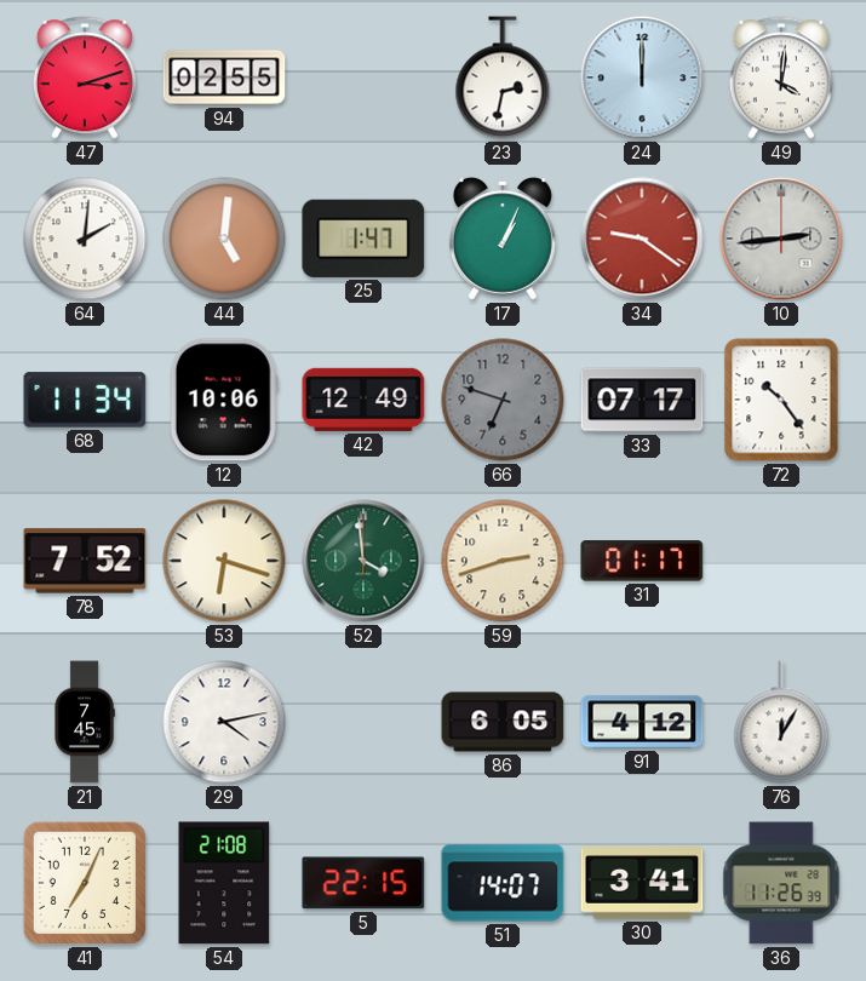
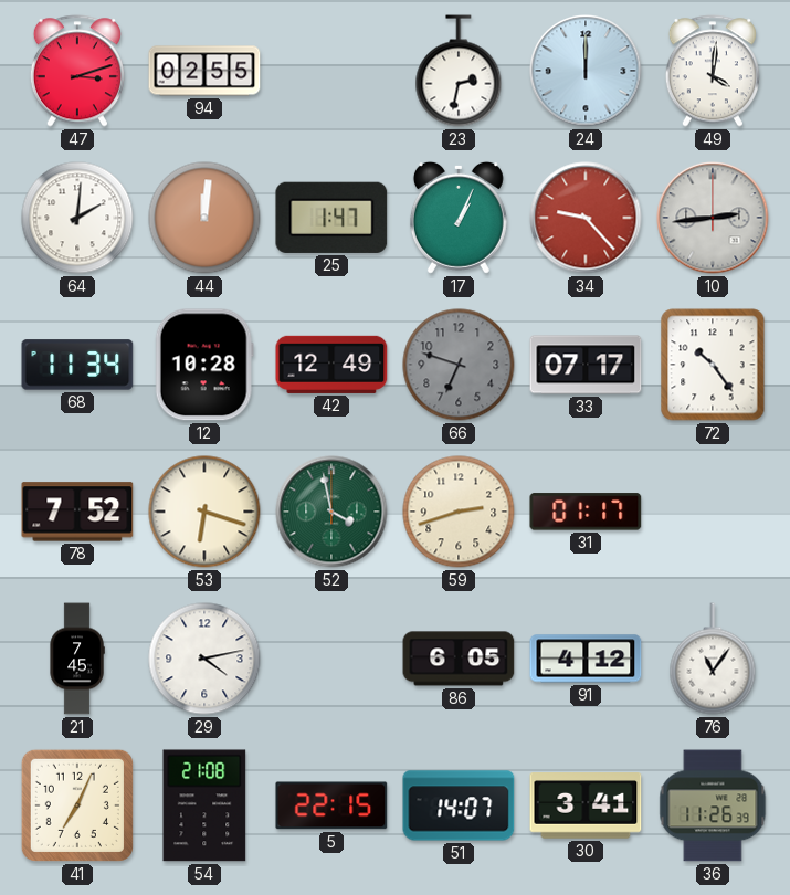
44: 5:01 -> 12:01
34: 9:21 -> 9:23
12: 10:06 -> 10:28
52: 3:59 -> 3:58
76: 12:05 -> 11:06
